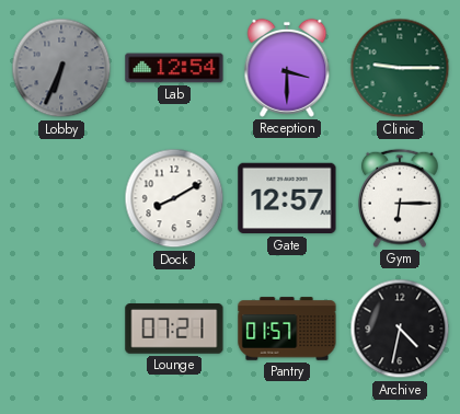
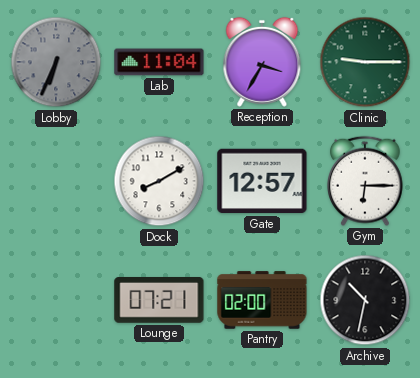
Lab: 12:54 -> 11:04
Reception: 3:30 -> 3:35
Pantry: 01:57 -> 02:00
Archive: 4:32 -> 10:32
